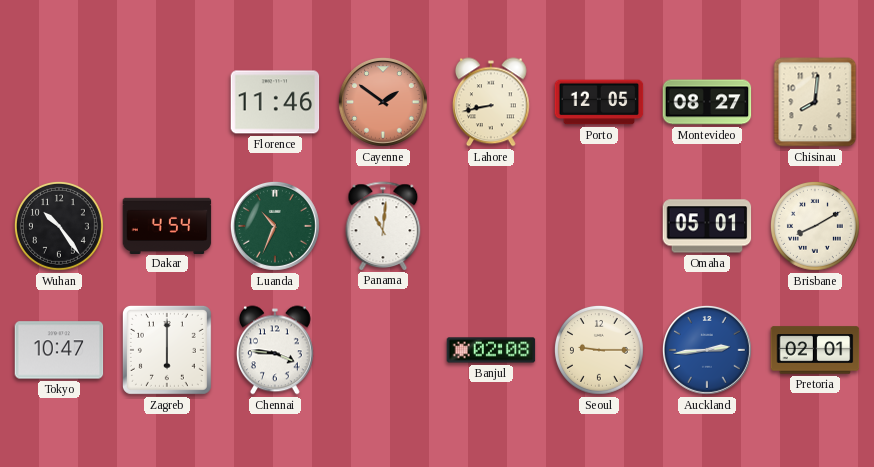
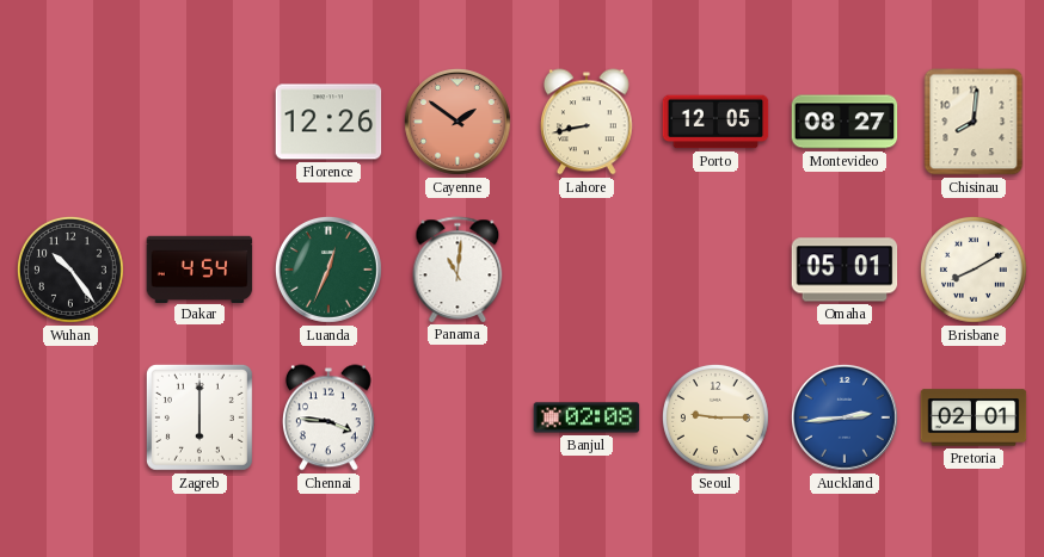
Florence: 11:46 -> 12:26
Luanda: 10:34 -> 12:34
Tokyo: 10:47 -> none
